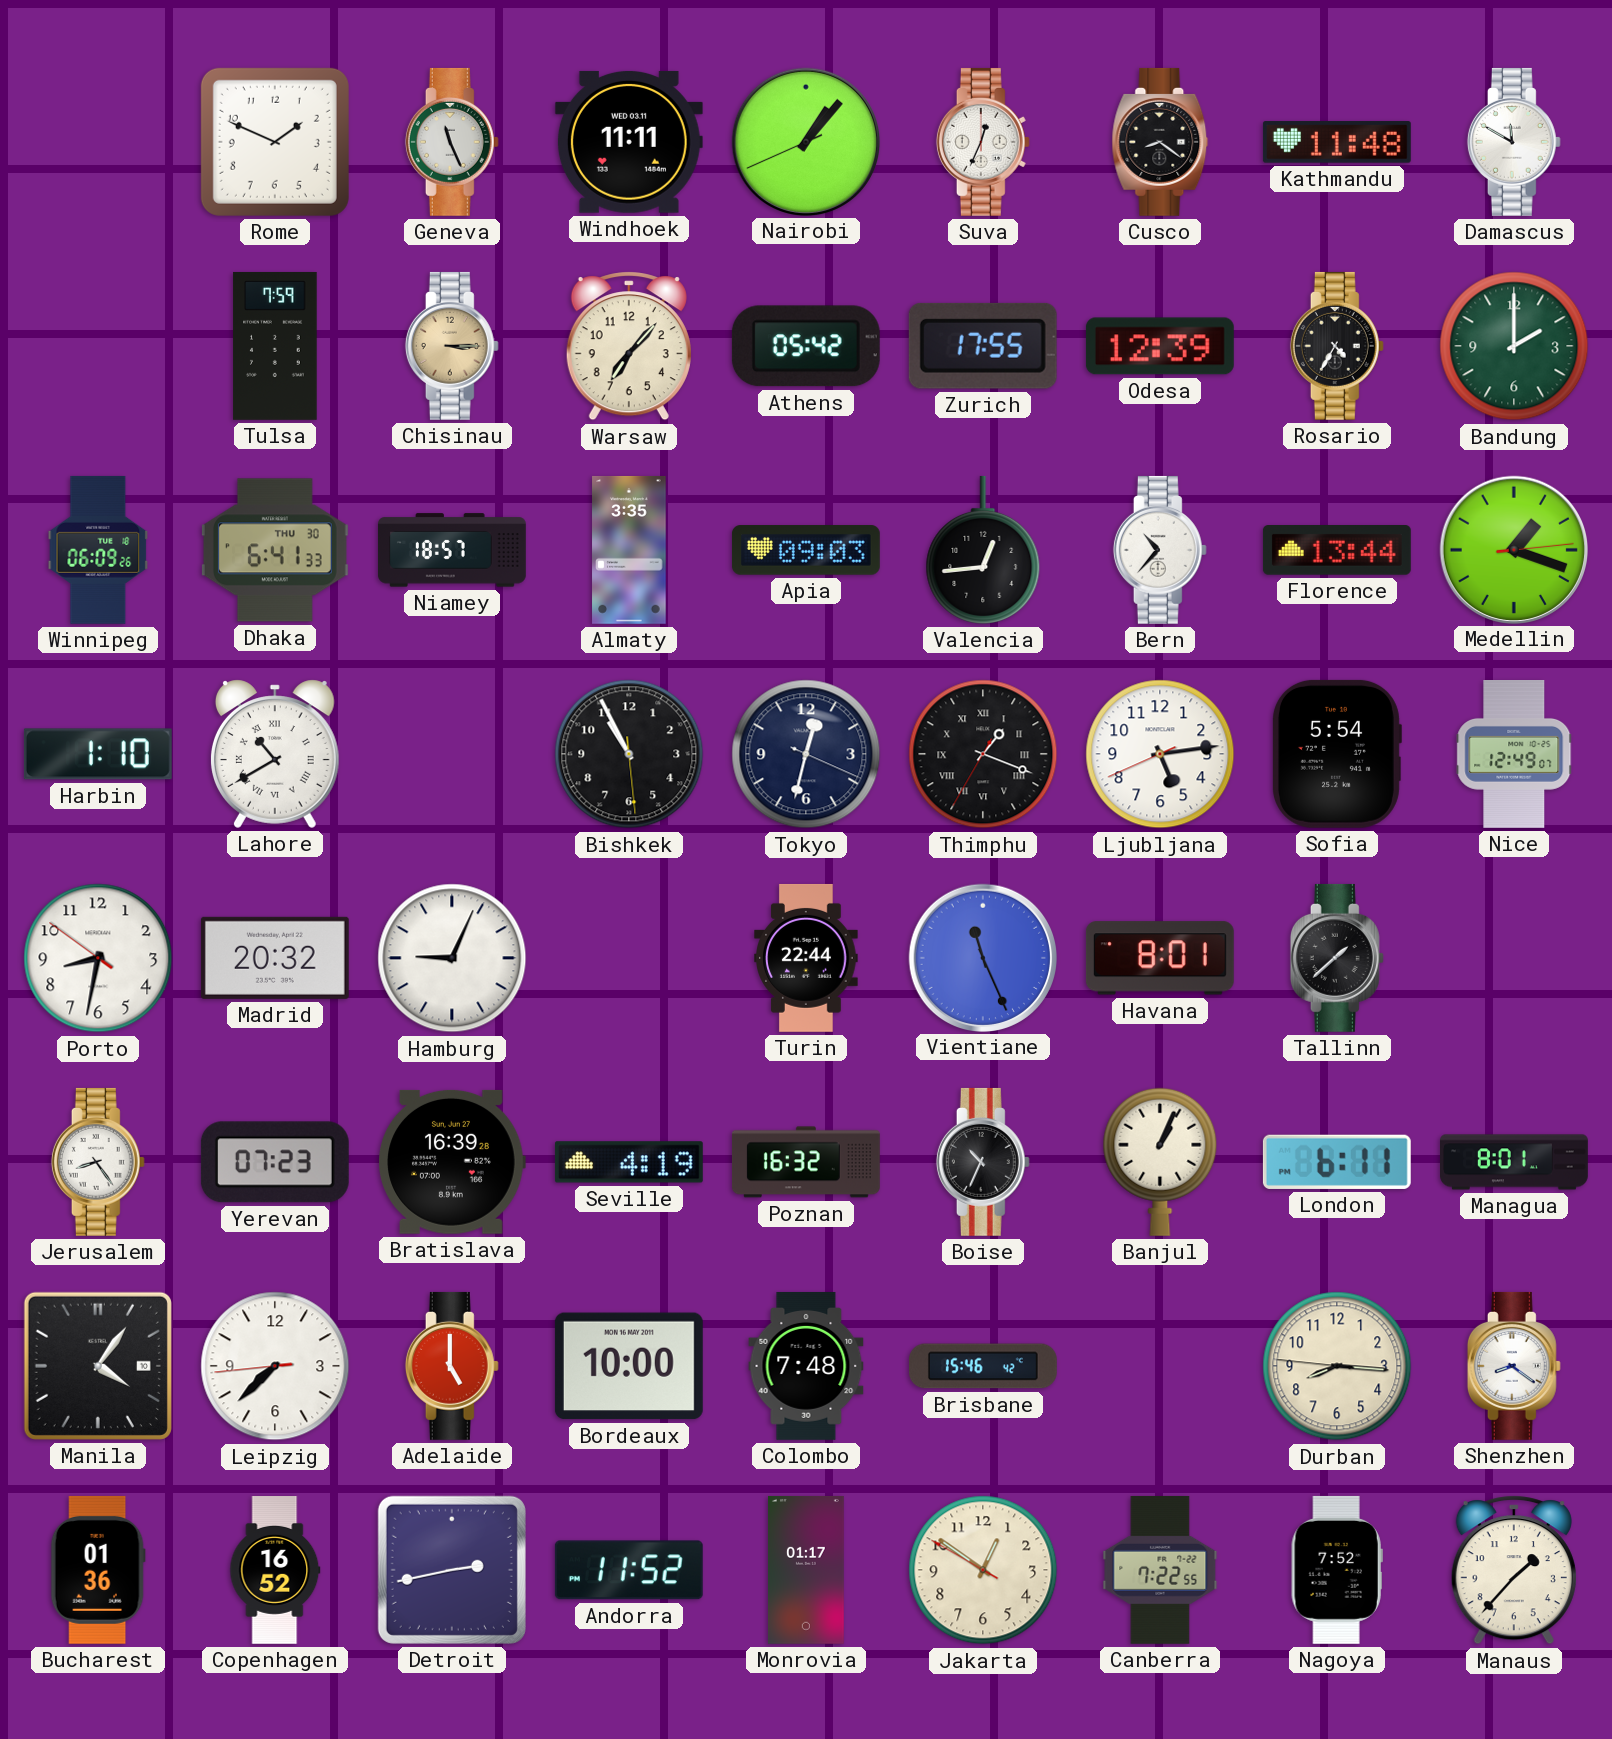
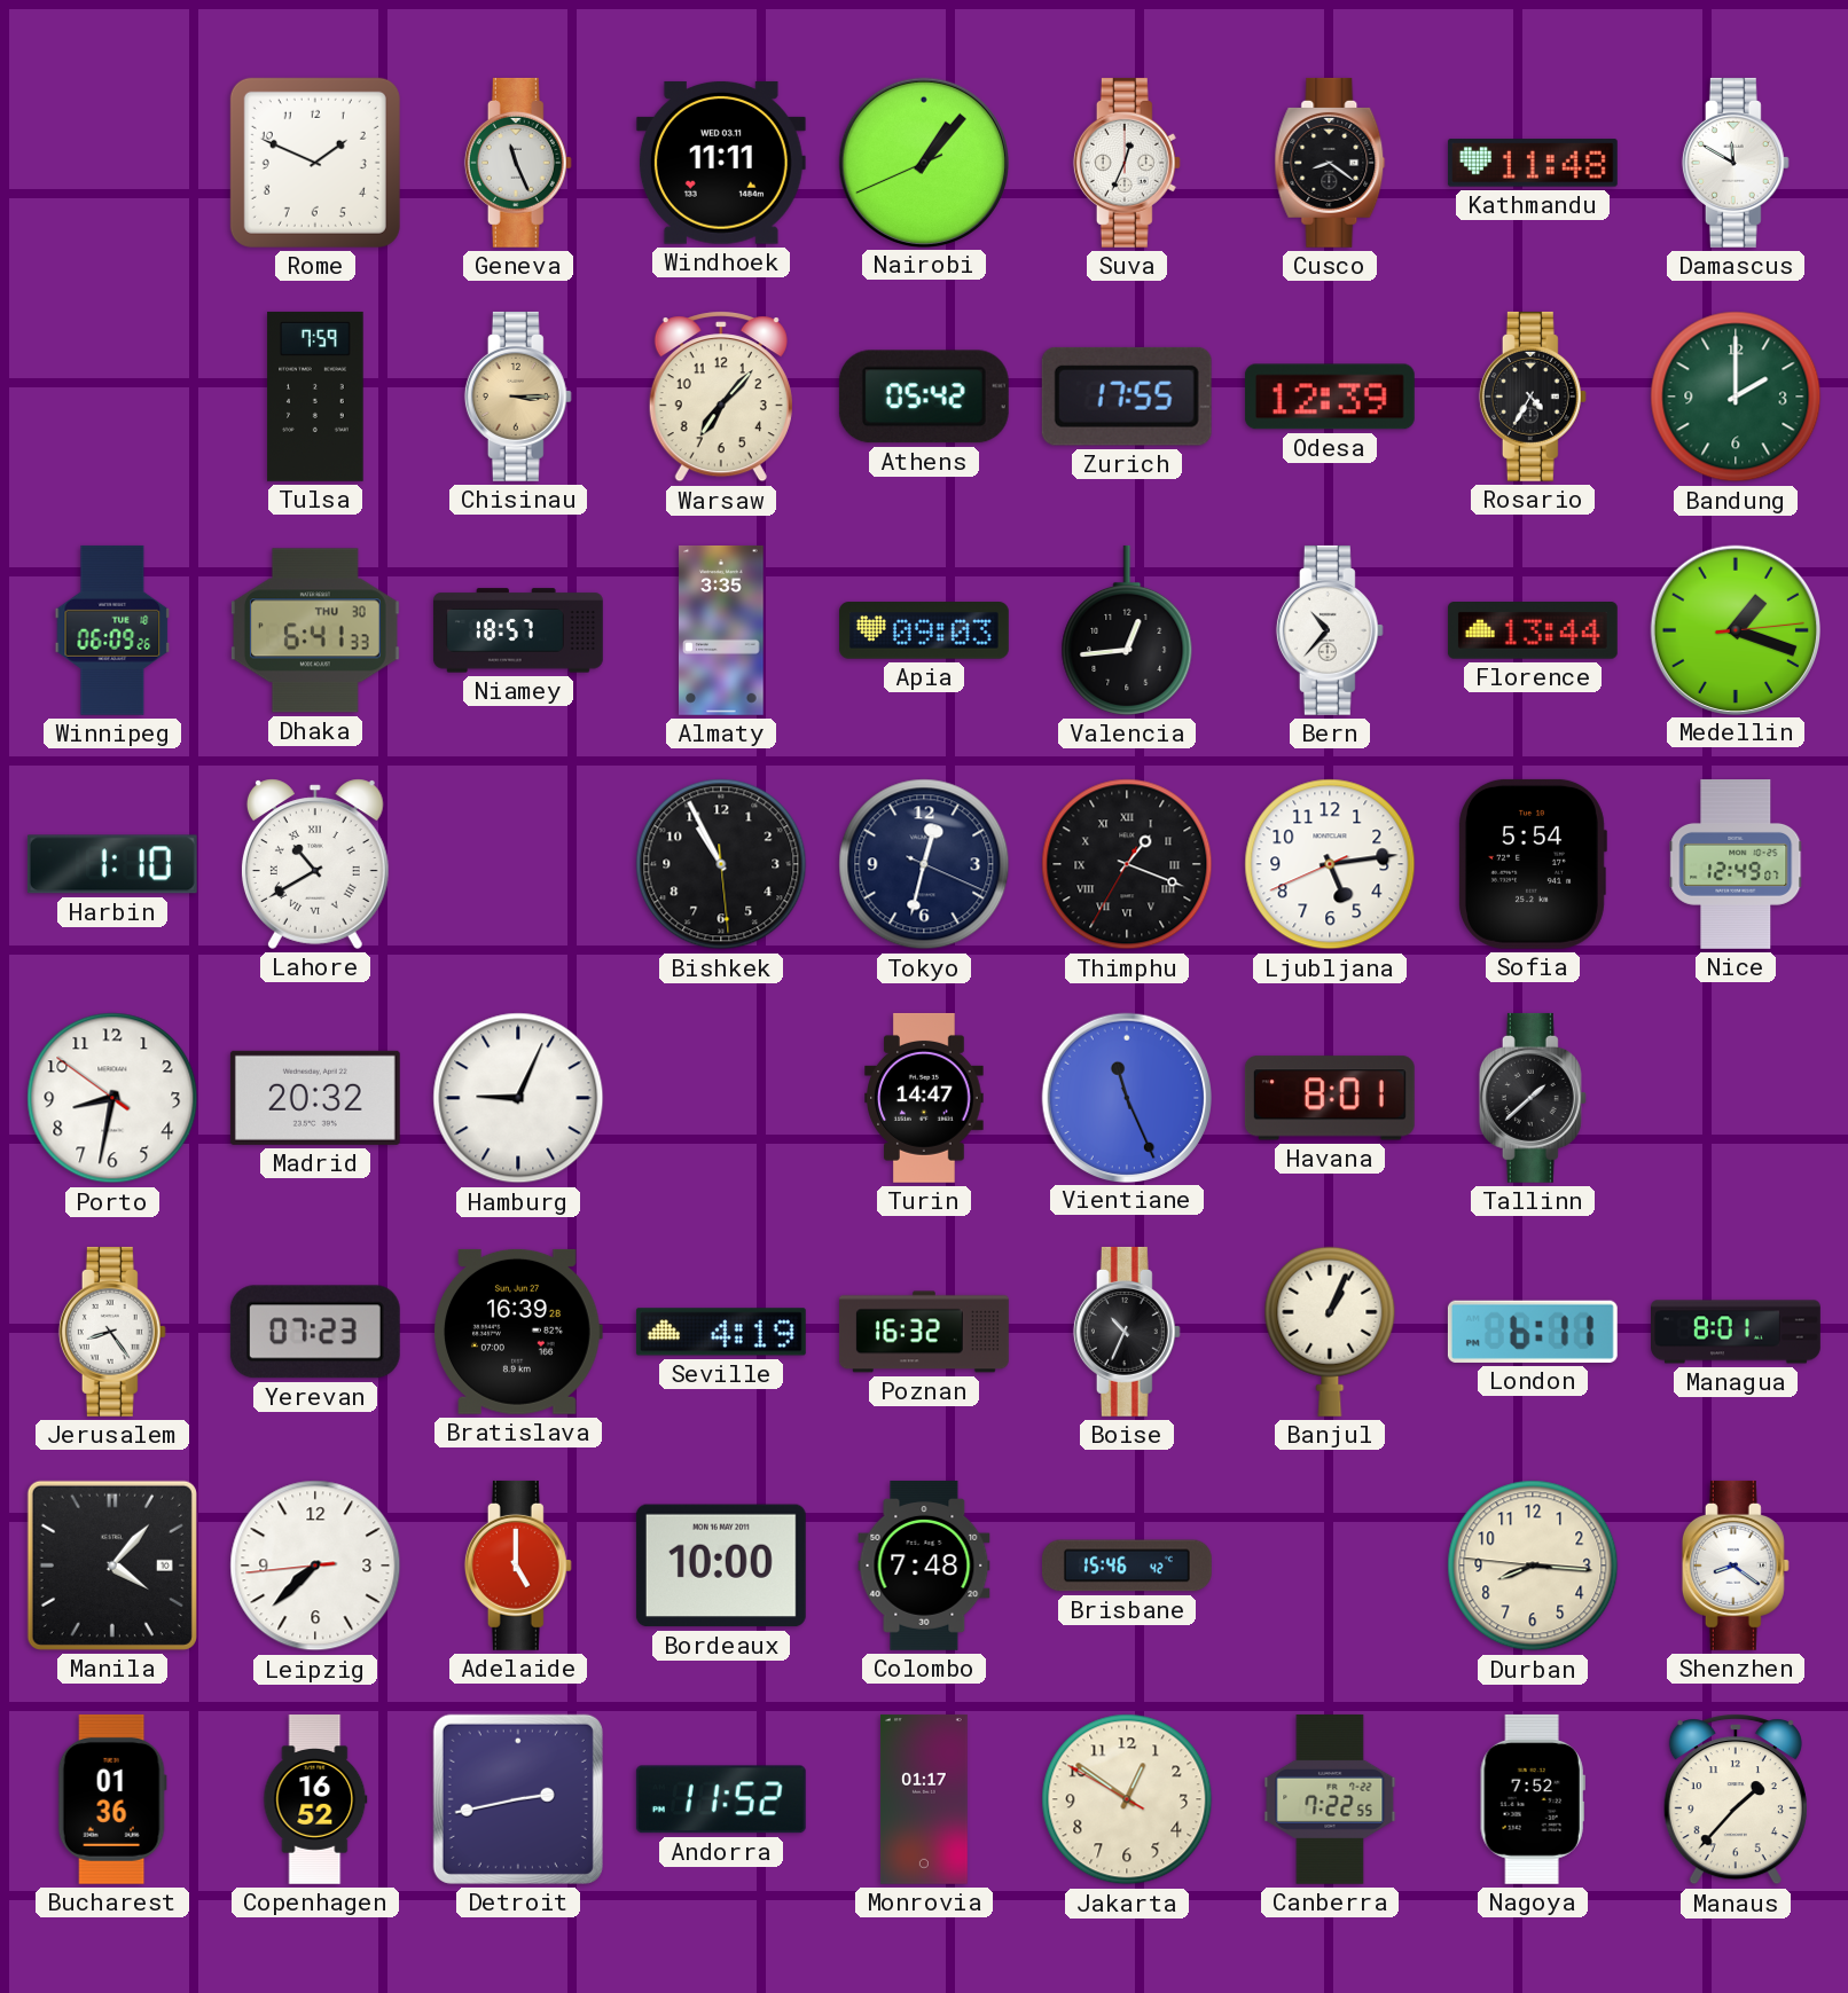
Turin: 22:44 -> 14:47
Manila: 4:06 -> 4:07
